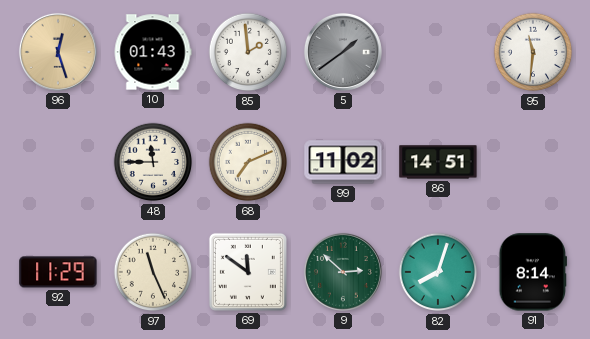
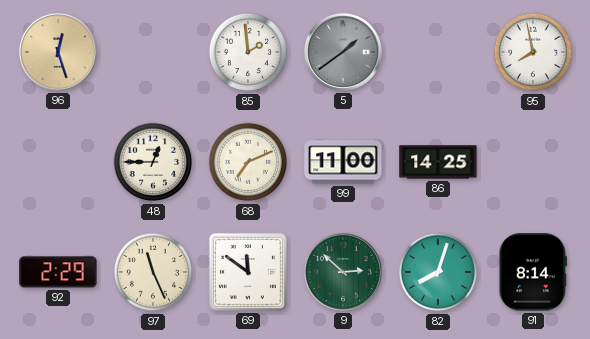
10: 01:43 -> none
95: 11:31 -> 7:58
48: 11:45 -> 12:45
99: 11:02 -> 11:00
86: 14:51 -> 14:25
92: 11:29 -> 2:29
